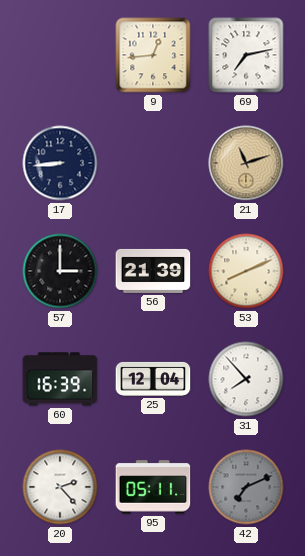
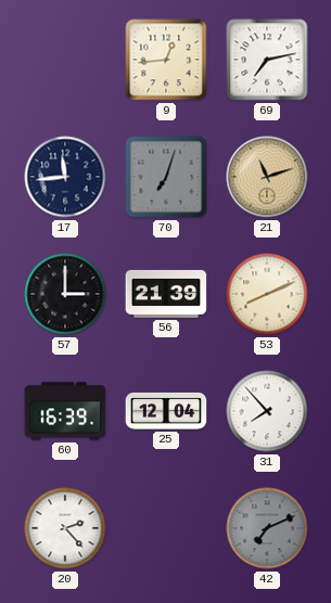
17: 8:44 -> 11:44
70: none -> 7:03
95: 05:11 -> none
